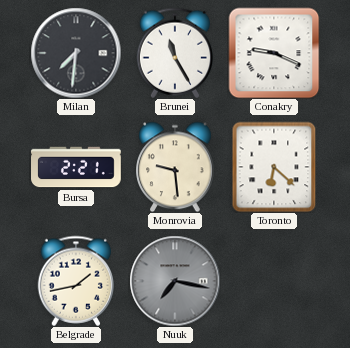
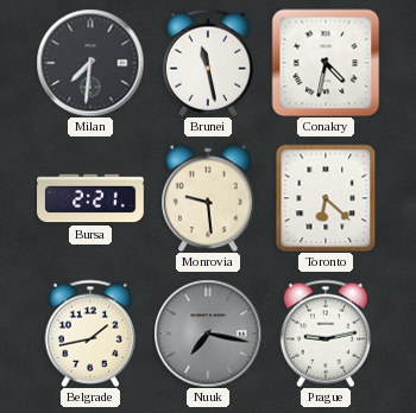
Brunei: 11:25 -> 11:28
Conakry: 9:19 -> 4:32
Prague: none -> 9:13
